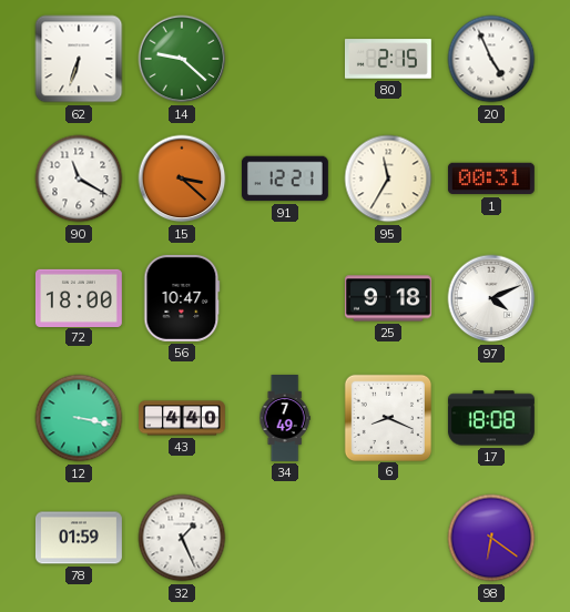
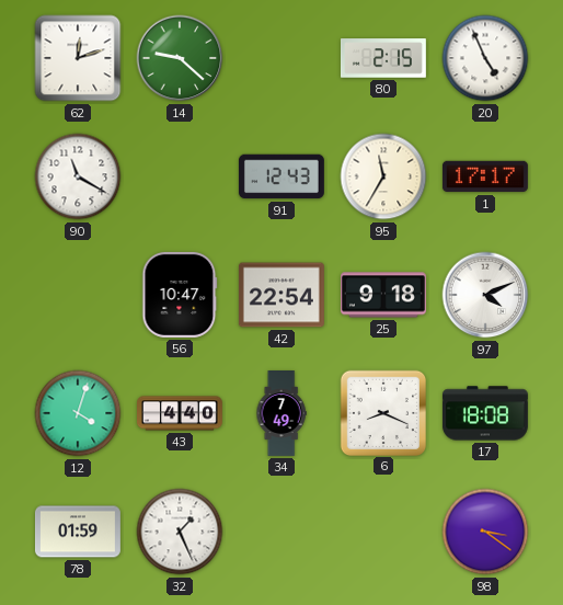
62: 6:33 -> 12:12
15: 3:22 -> none
91: 12:21 -> 12:43
1: 00:31 -> 17:17
72: 18:00 -> none
42: none -> 22:54
12: 3:17 -> 4:03
98: 6:21 -> 3:21
